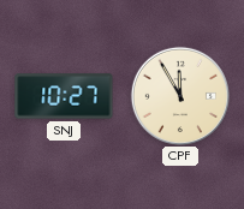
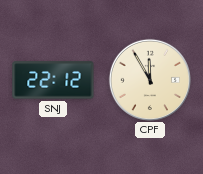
SNJ: 10:27 -> 22:12
